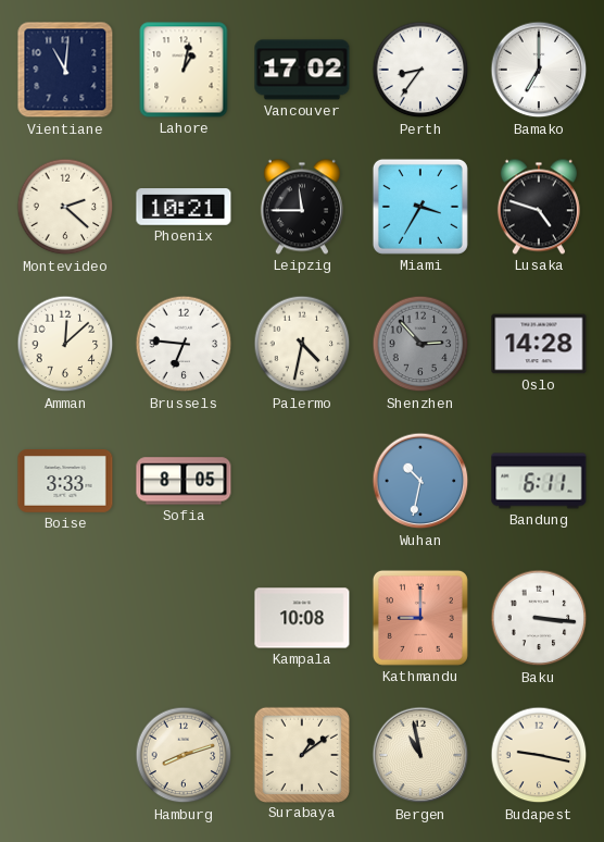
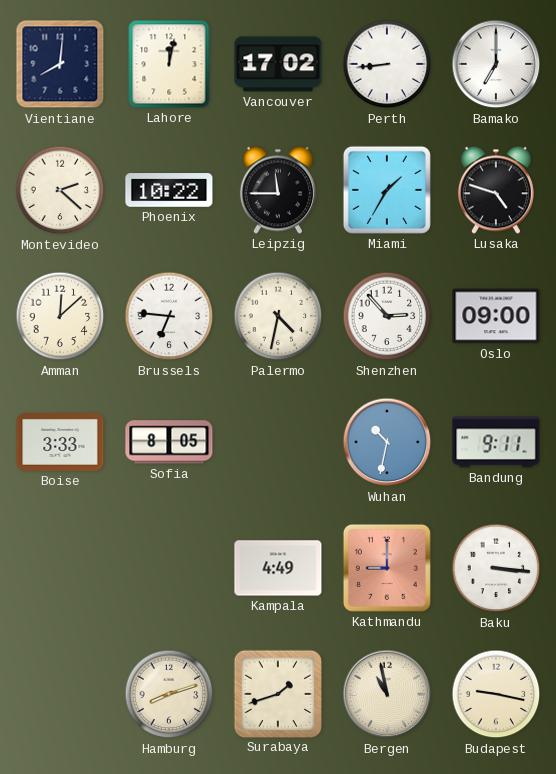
Vientiane: 11:01 -> 8:01
Lahore: 1:02 -> 12:02
Perth: 8:36 -> 8:44
Phoenix: 10:21 -> 10:22
Miami: 3:35 -> 1:35
Shenzhen dial: grey -> white
Oslo: 14:28 -> 09:00
Bandung: 6:11 -> 9:11
Kampala: 10:08 -> 4:49
Surabaya: 1:09 -> 1:42
